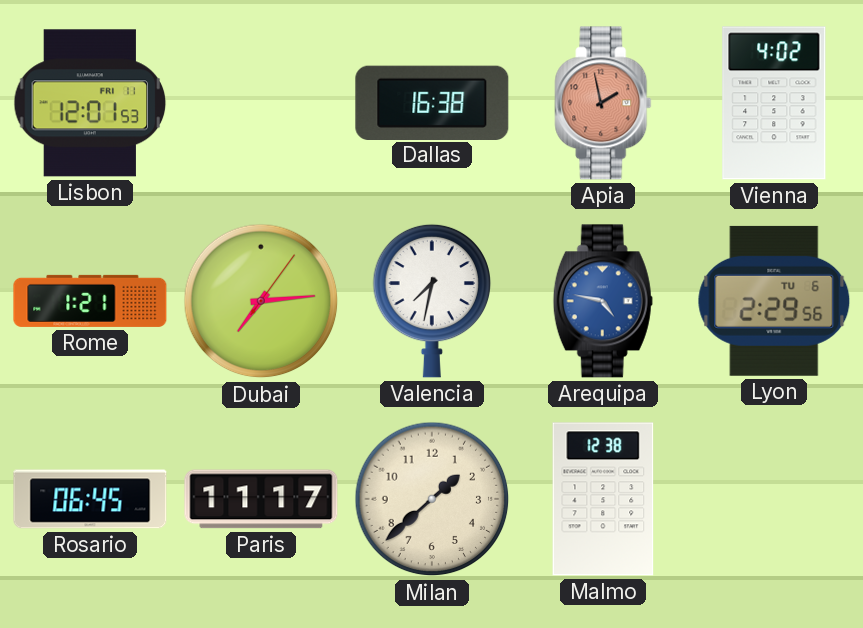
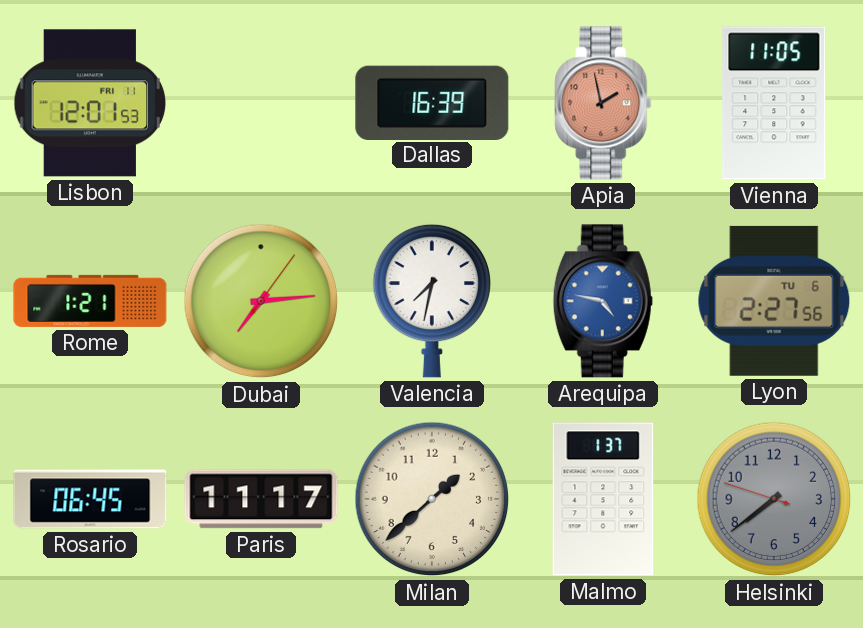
Dallas: 16:38 -> 16:39
Vienna: 4:02 -> 11:05
Lyon: 2:29 -> 2:27
Malmo: 12:38 -> 1:37
Helsinki: none -> 7:38
